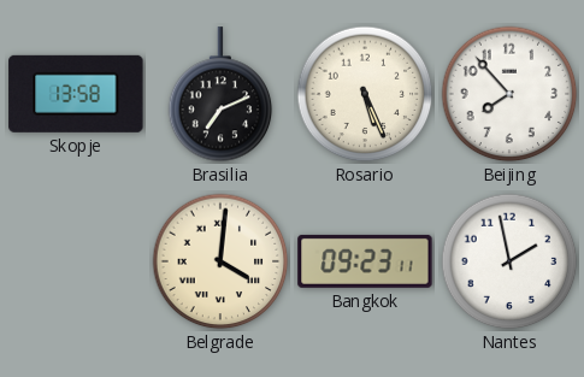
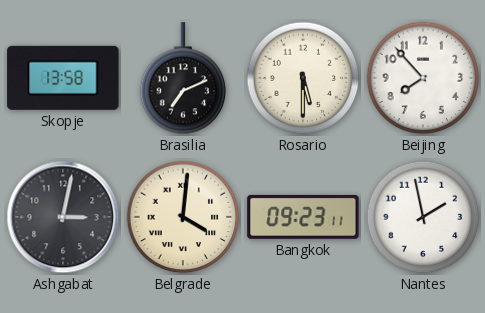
Rosario: 5:26 -> 5:30
Ashgabat: none -> 3:02
